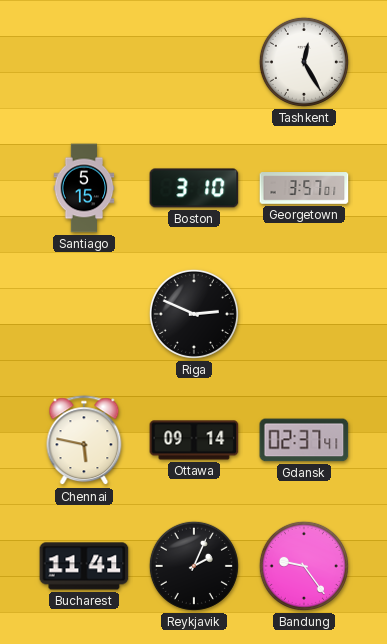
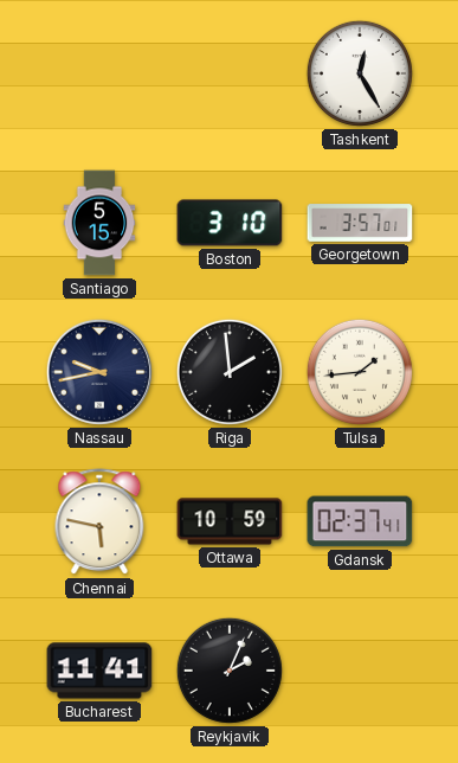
Nassau: none -> 9:43
Riga: 2:49 -> 1:59
Tulsa: none -> 1:44
Ottawa: 09:14 -> 10:59
Bandung: 9:24 -> none
